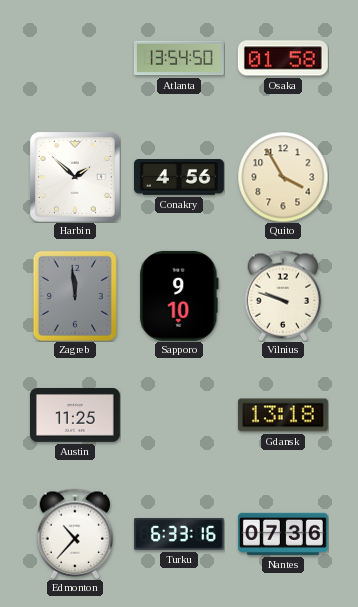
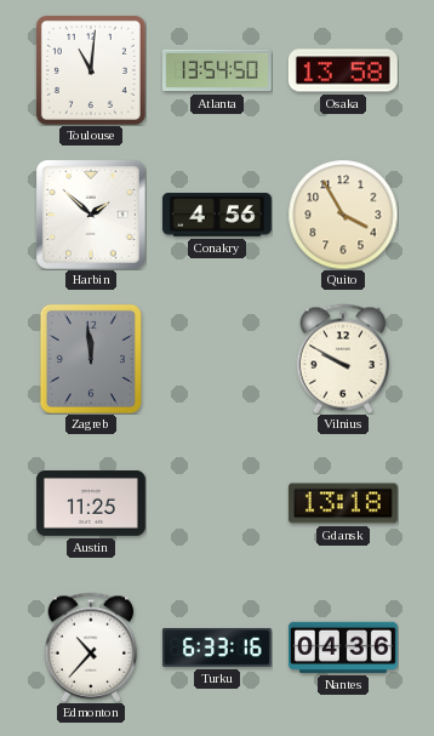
Toulouse: none -> 11:01
Osaka: 01:58 -> 13:58
Sapporo: 9:10 -> none
Vilnius: 9:48 -> 9:50
Nantes: 07:36 -> 04:36
